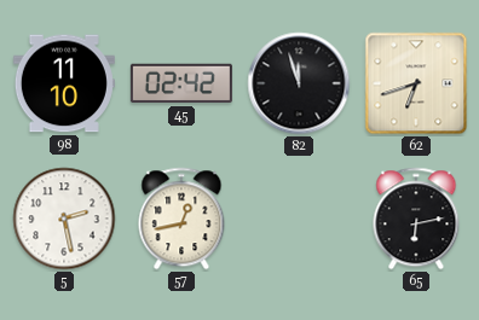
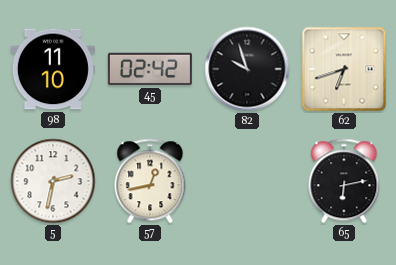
82: 11:57 -> 9:57
5: 2:28 -> 2:32
